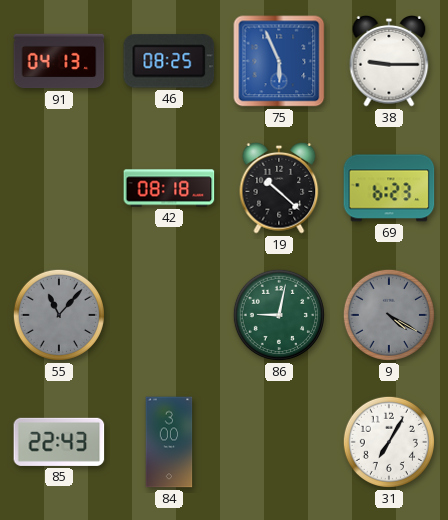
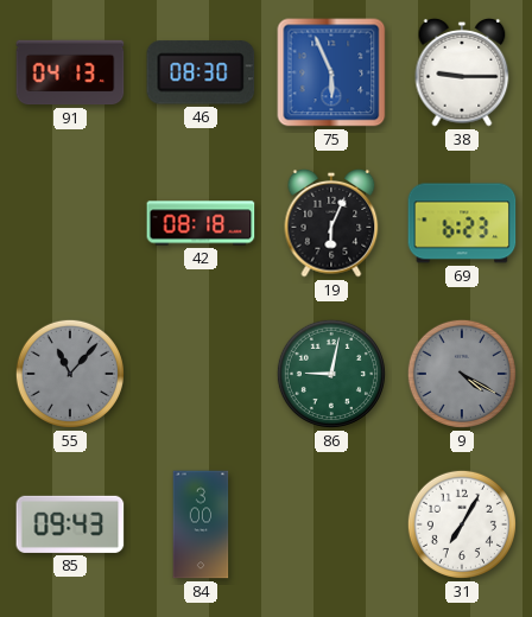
46: 08:25 -> 08:30
19: 10:22 -> 6:04
85: 22:43 -> 09:43
